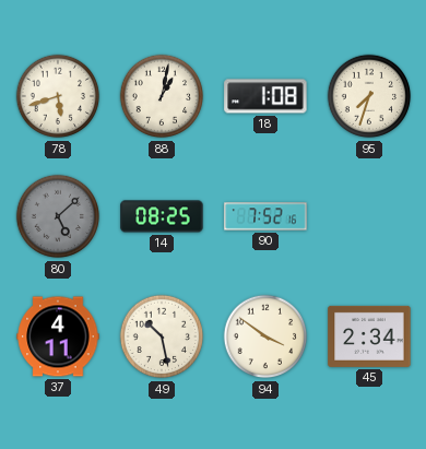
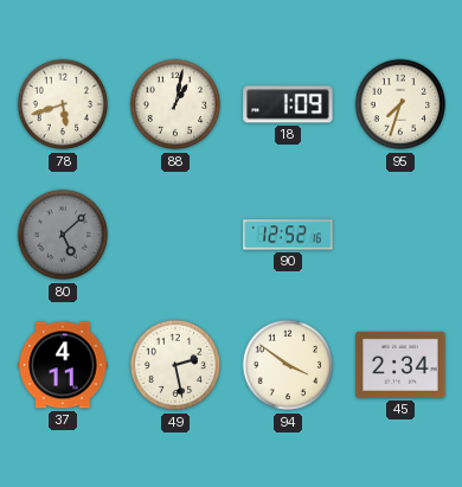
18: 1:08 -> 1:09
14: 08:25 -> none
90: 7:52 -> 12:52
49: 10:28 -> 2:28
